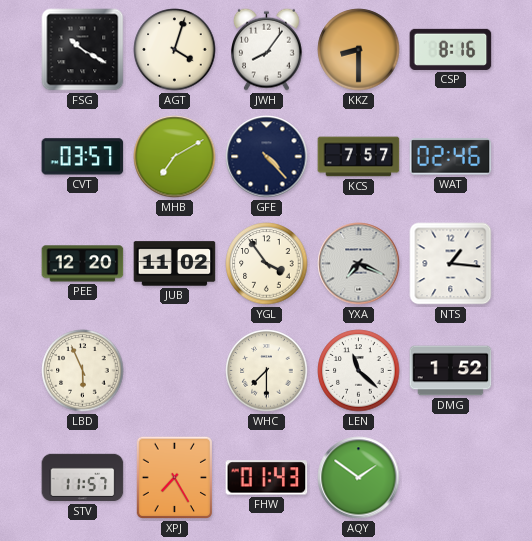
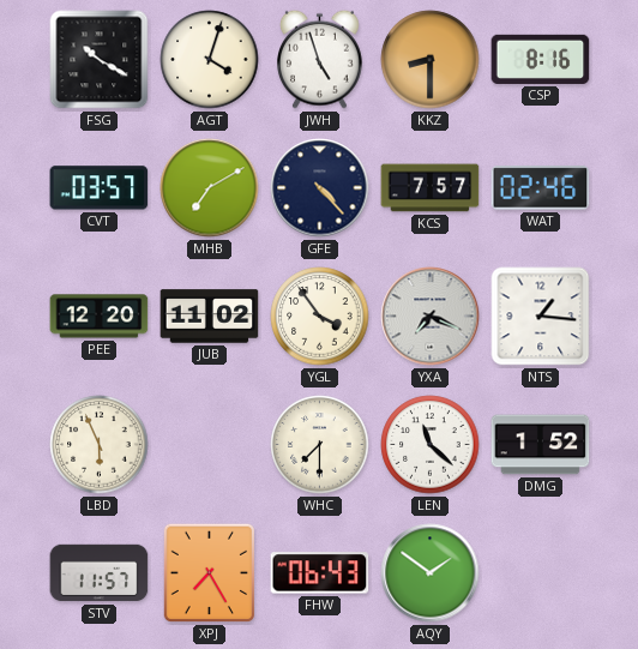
JWH: 8:06 -> 4:57
FHW: 01:43 -> 06:43
